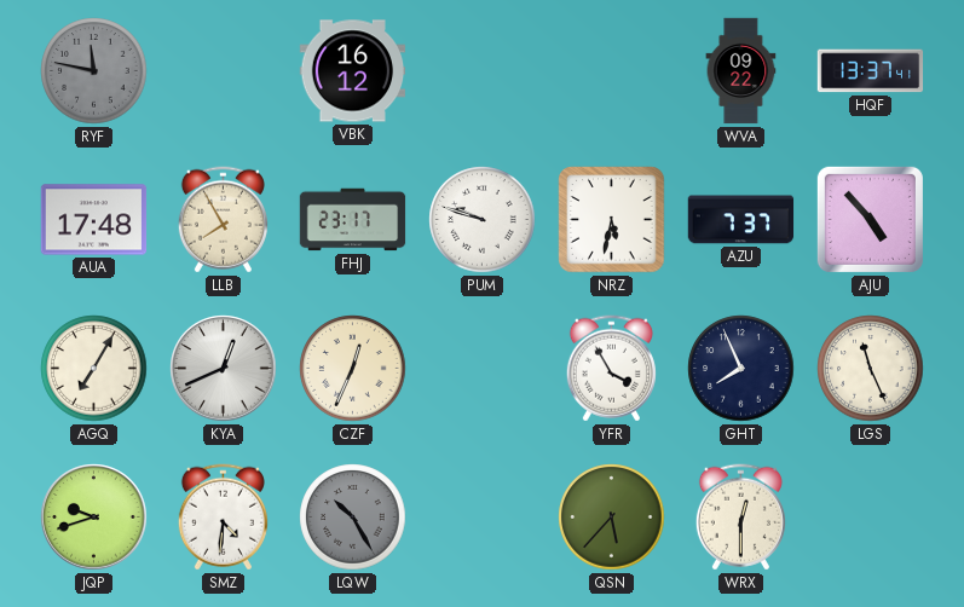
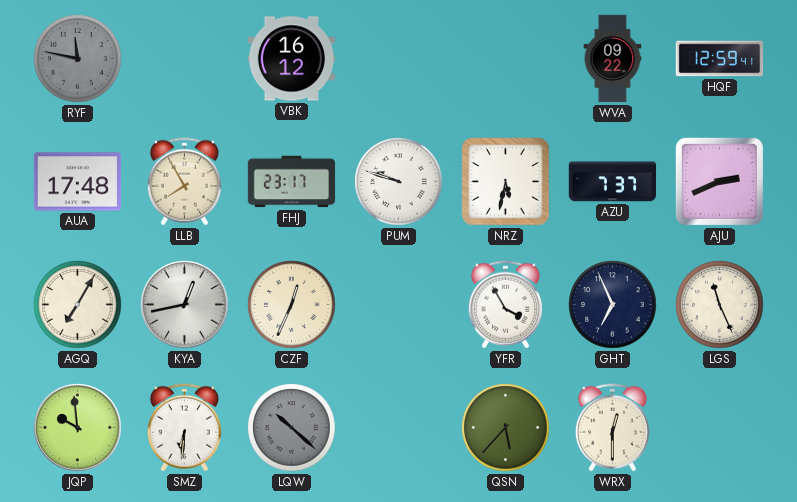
HQF: 13:37 -> 12:59
AJU: 4:53 -> 2:41
KYA: 12:41 -> 12:43
GHT: 7:56 -> 6:56
JQP: 9:42 -> 9:59
SMZ: 4:31 -> 6:31
LQW: 10:25 -> 10:22
